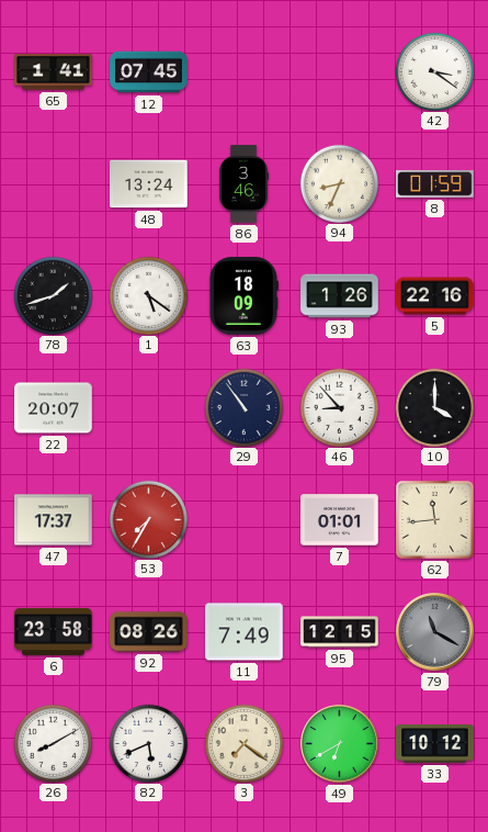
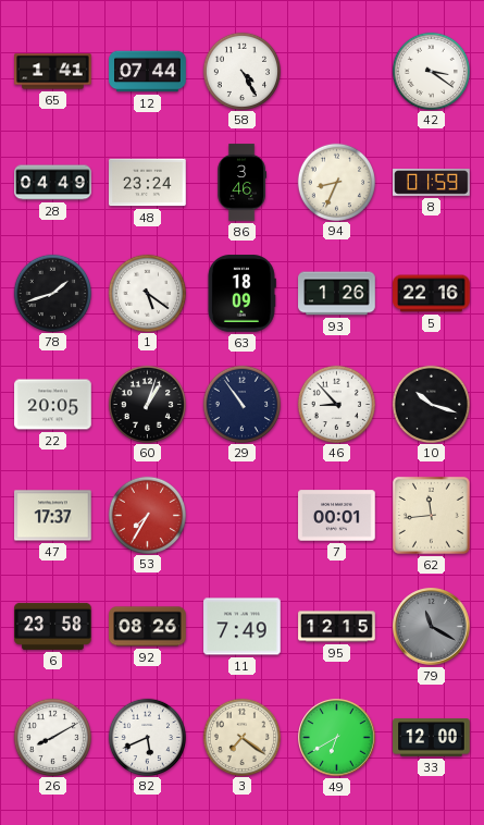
12: 07:45 -> 07:44
58: none -> 4:25
28: none -> 04:49
48: 13:24 -> 23:24
22: 20:07 -> 20:05
60: none -> 1:03
10: 4:00 -> 10:18
7: 01:01 -> 00:01
33: 10:12 -> 12:00
